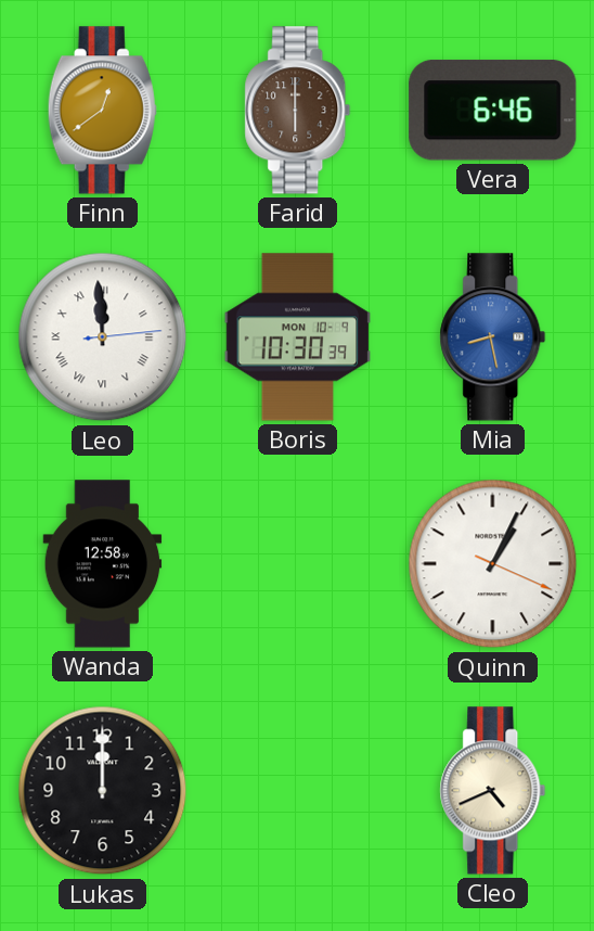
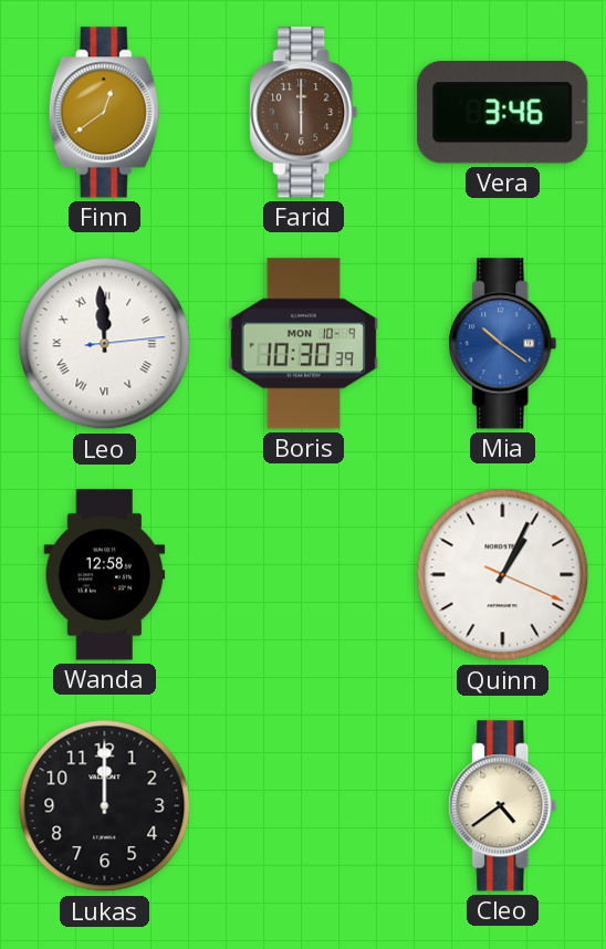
Vera: 6:46 -> 3:46
Mia: 8:28 -> 10:21
Cleo: 4:41 -> 4:39
